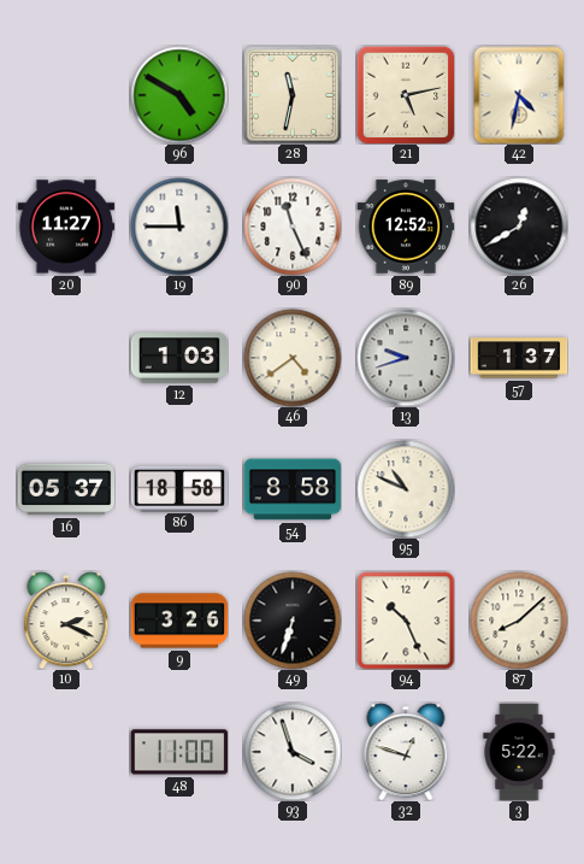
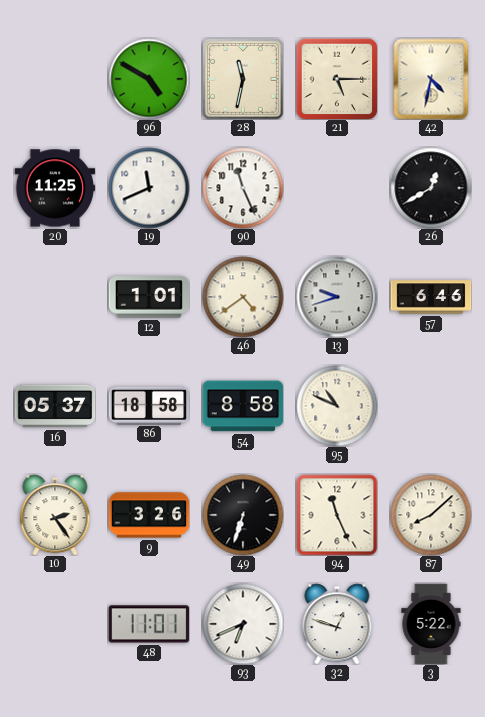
21: 5:13 -> 5:15
20: 11:27 -> 11:25
19: 11:45 -> 11:41
89: 12:52 -> none
12: 1:03 -> 1:01
57: 1:37 -> 6:46
10: 2:19 -> 2:24
94: 10:26 -> 11:26
48: 11:00 -> 11:01
93: 3:57 -> 6:41
